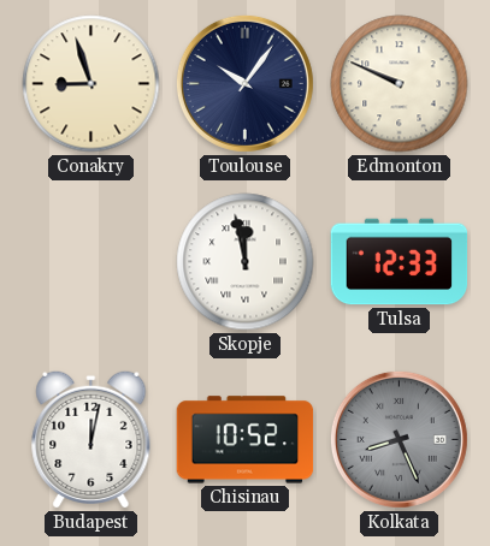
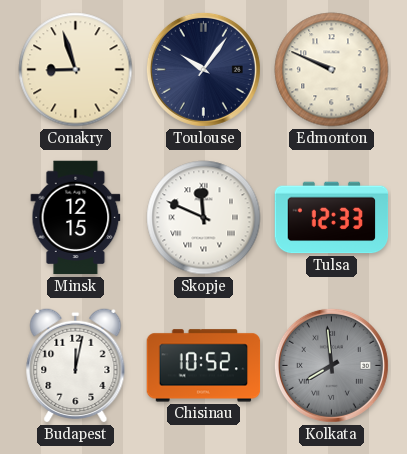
Minsk: none -> 12:15
Skopje: 11:58 -> 11:49
Kolkata: 8:26 -> 7:59
